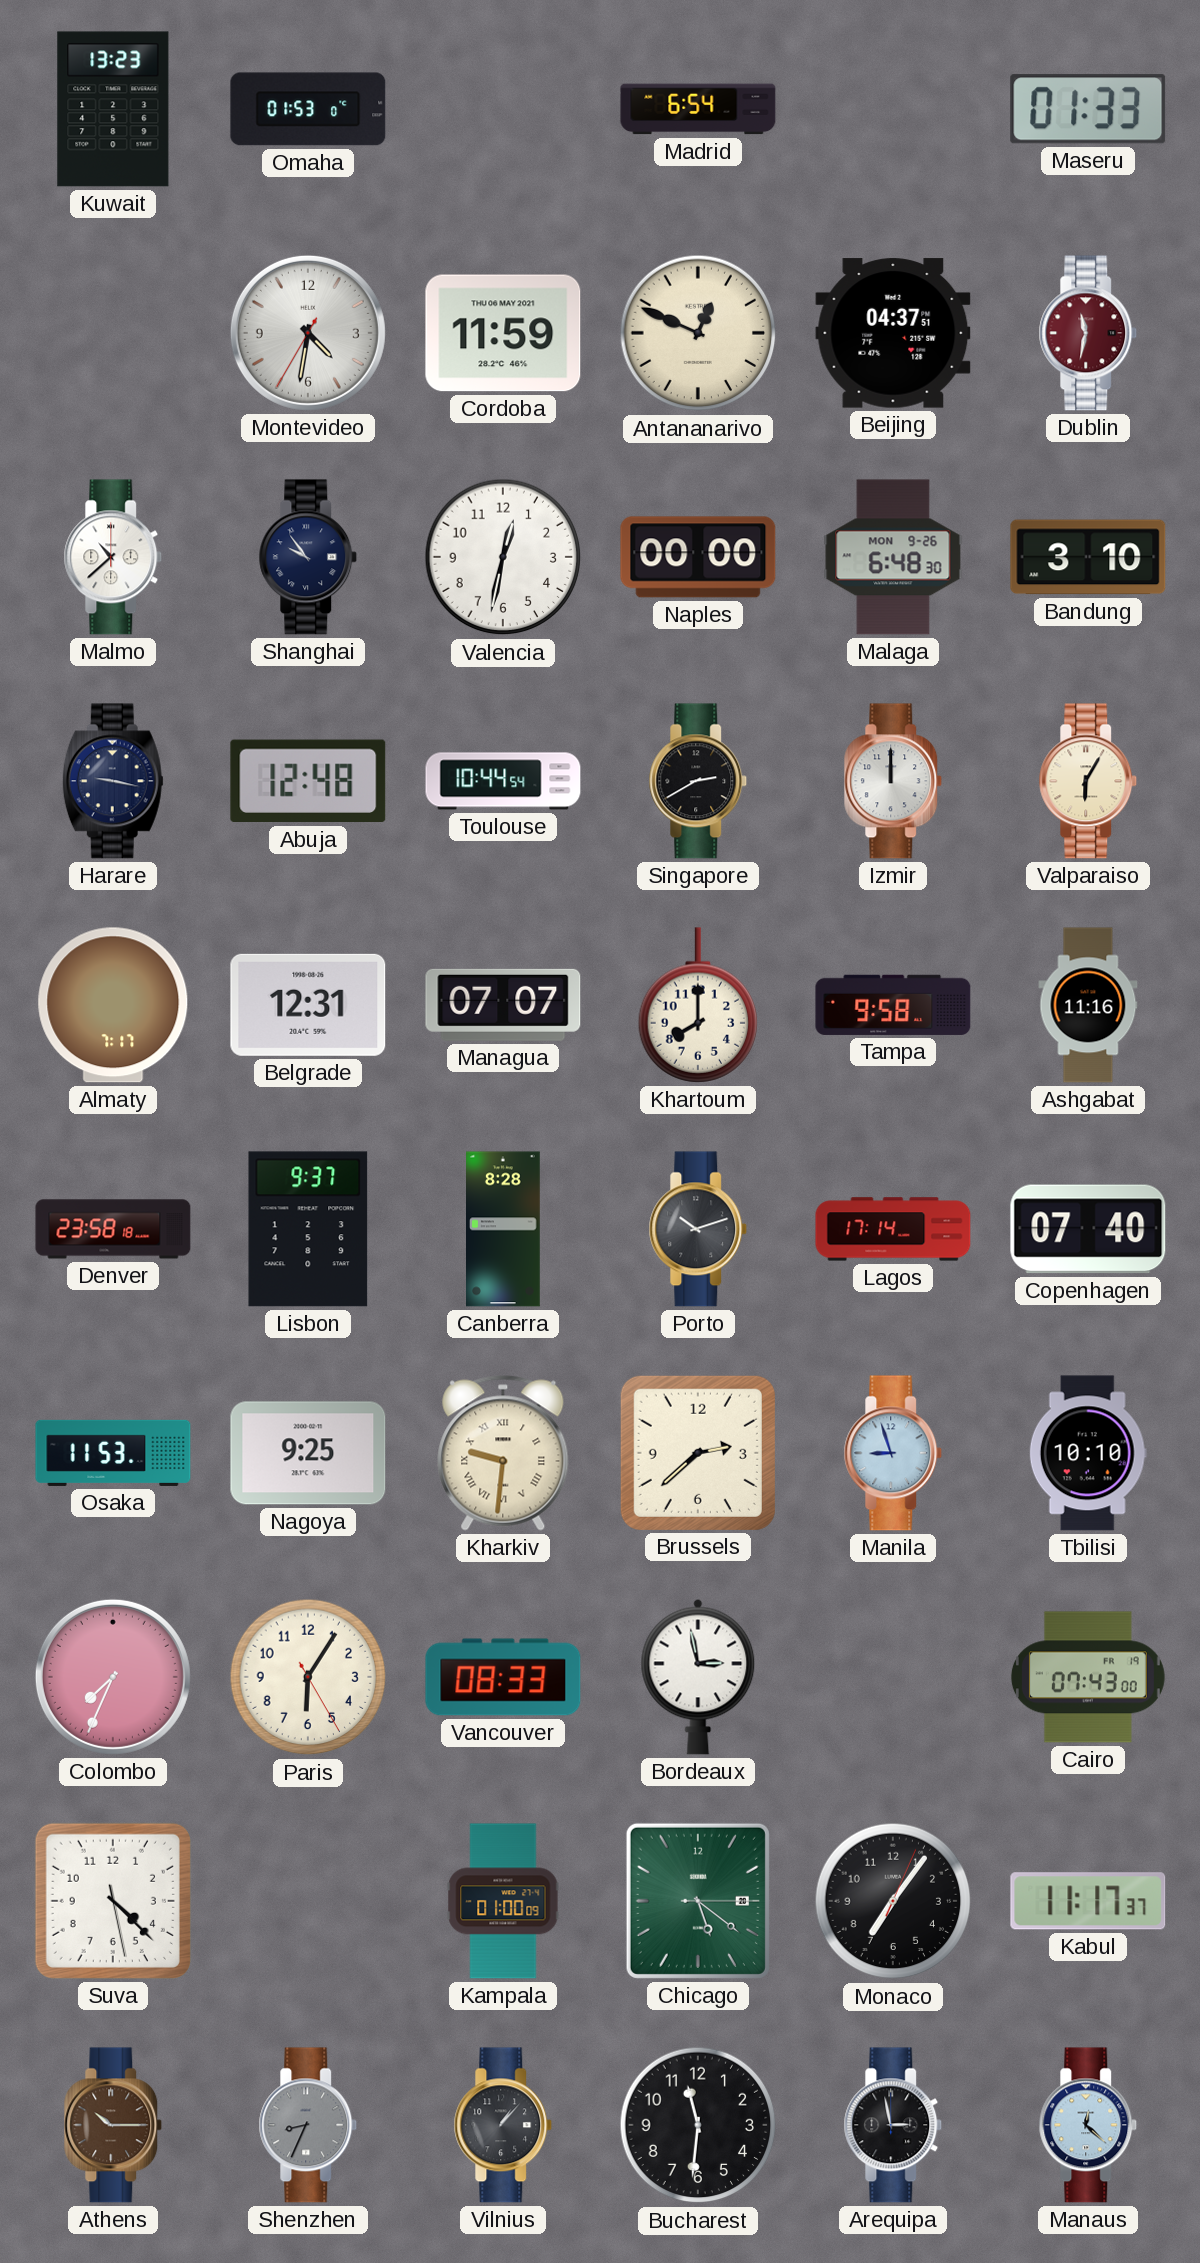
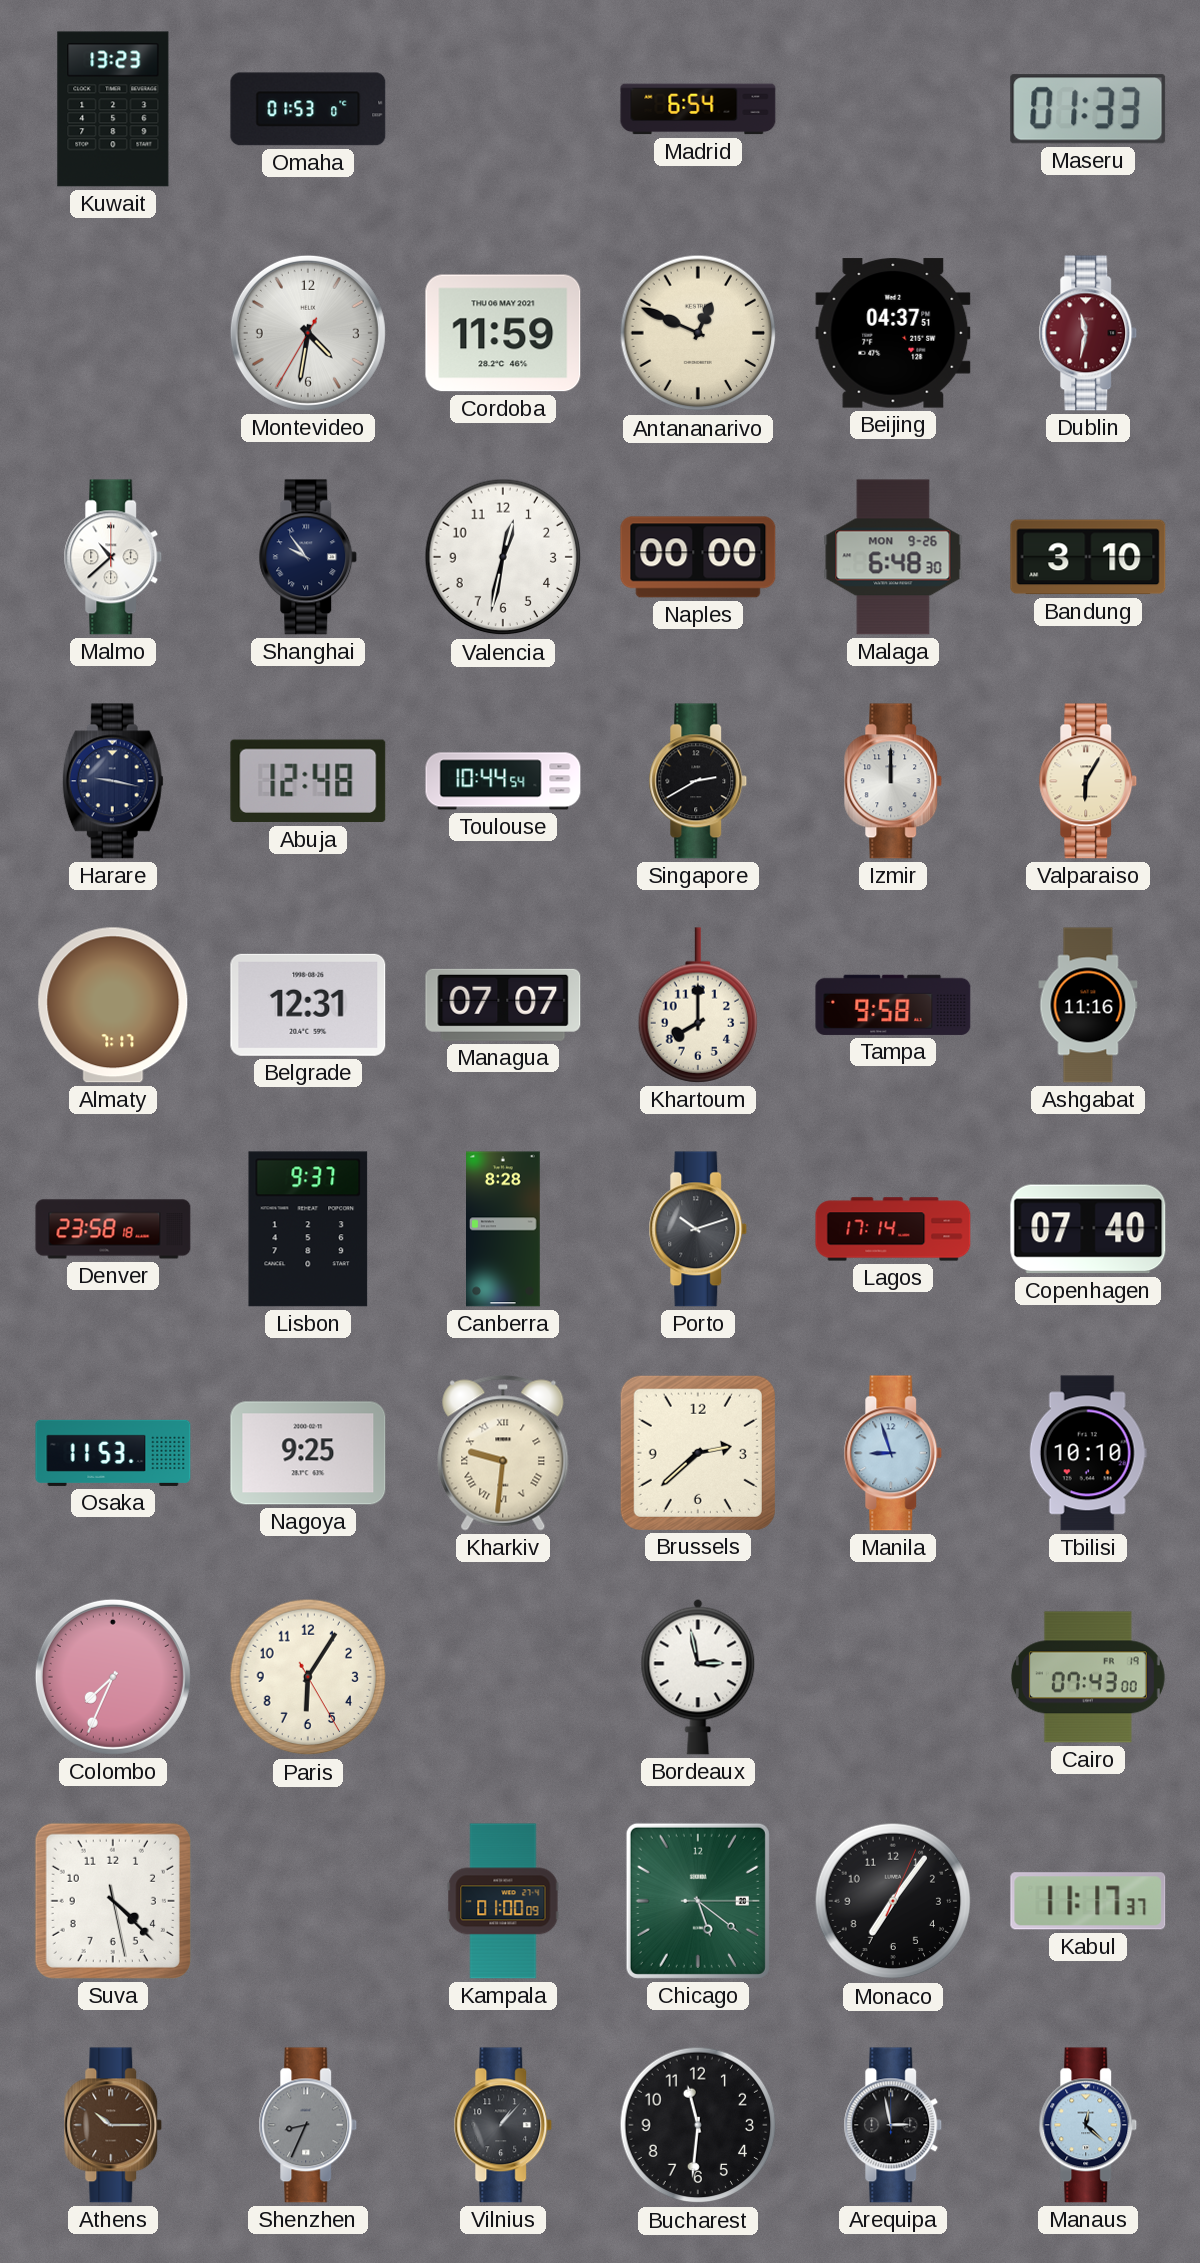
Vancouver: 08:33 -> none
